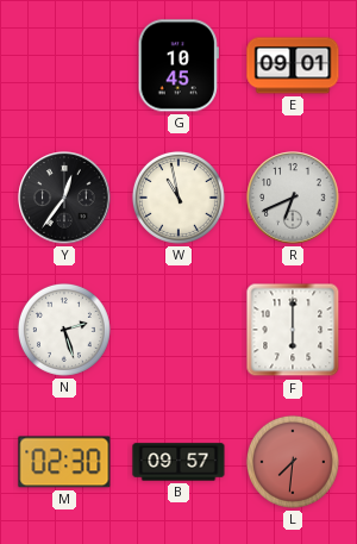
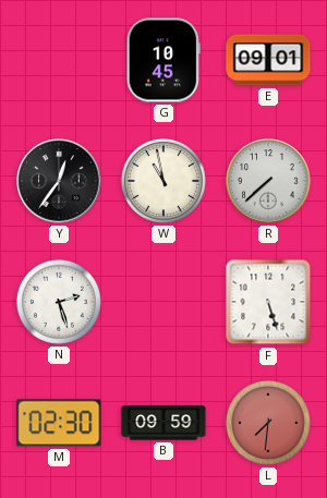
R: 6:41 -> 7:38
F: 6:00 -> 5:27
B: 09:57 -> 09:59
